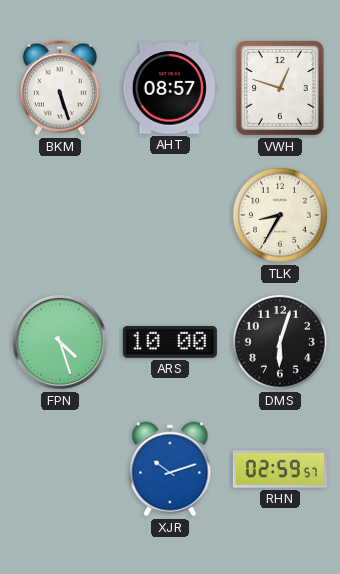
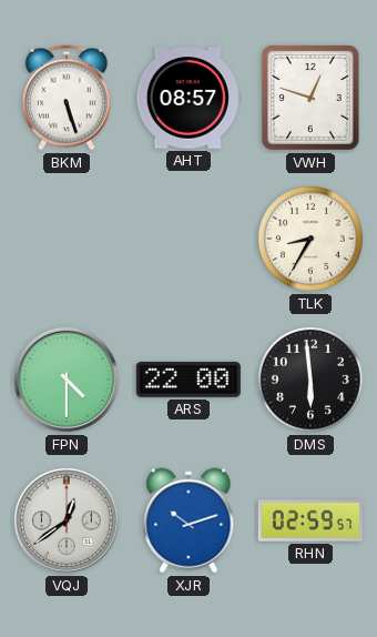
FPN: 4:27 -> 4:30
ARS: 10:00 -> 22:00
DMS: 6:03 -> 5:59
VQJ: none -> 12:39
